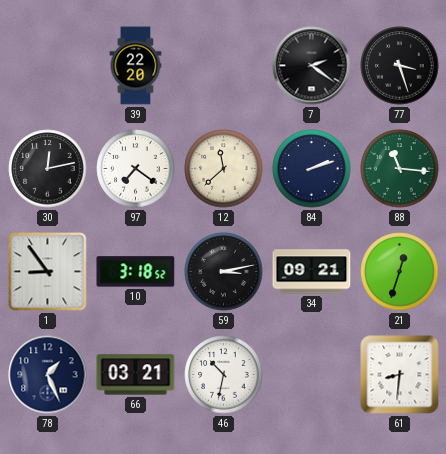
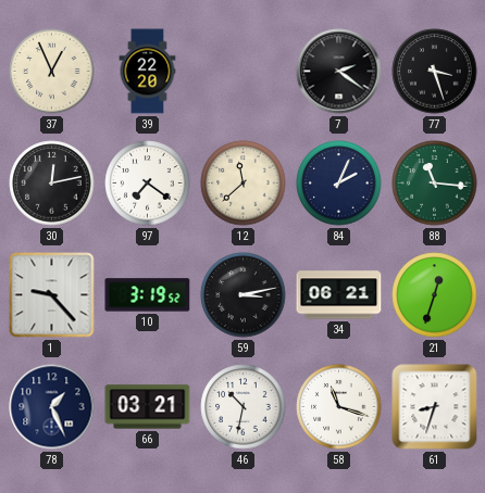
37: none -> 12:56
84: 2:12 -> 2:04
1: 8:54 -> 9:23
10: 3:18 -> 3:19
34: 09:21 -> 06:21
58: none -> 11:18
61: 8:31 -> 8:33
